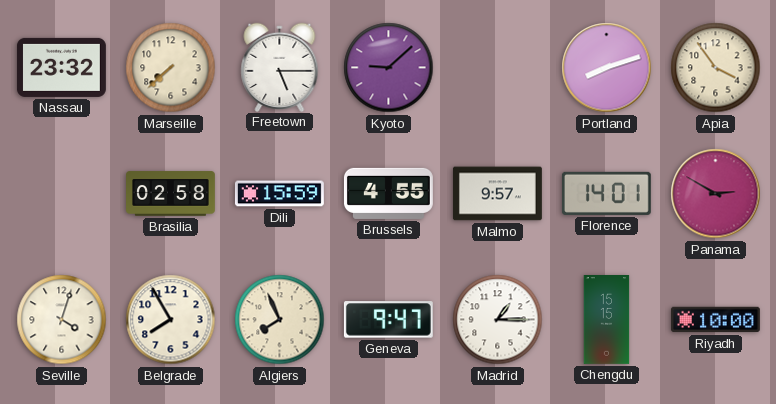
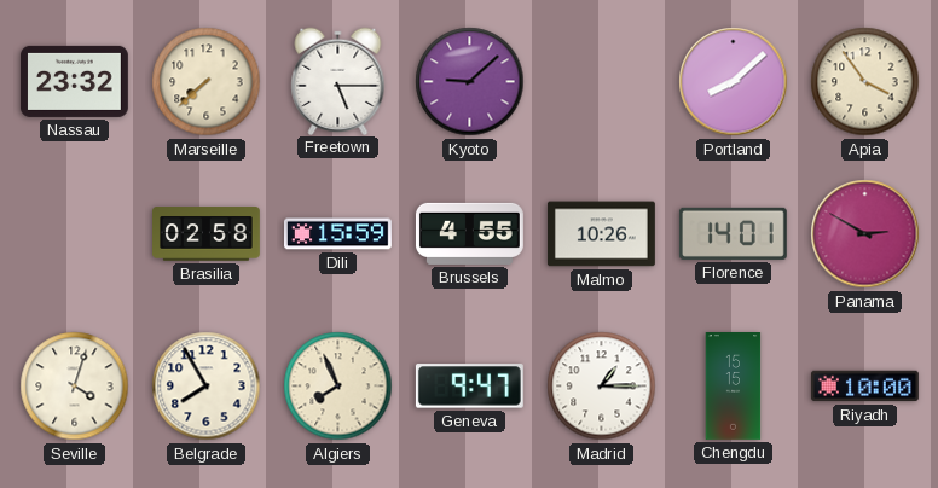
Portland: 8:12 -> 8:08
Malmo: 9:57 -> 10:26
